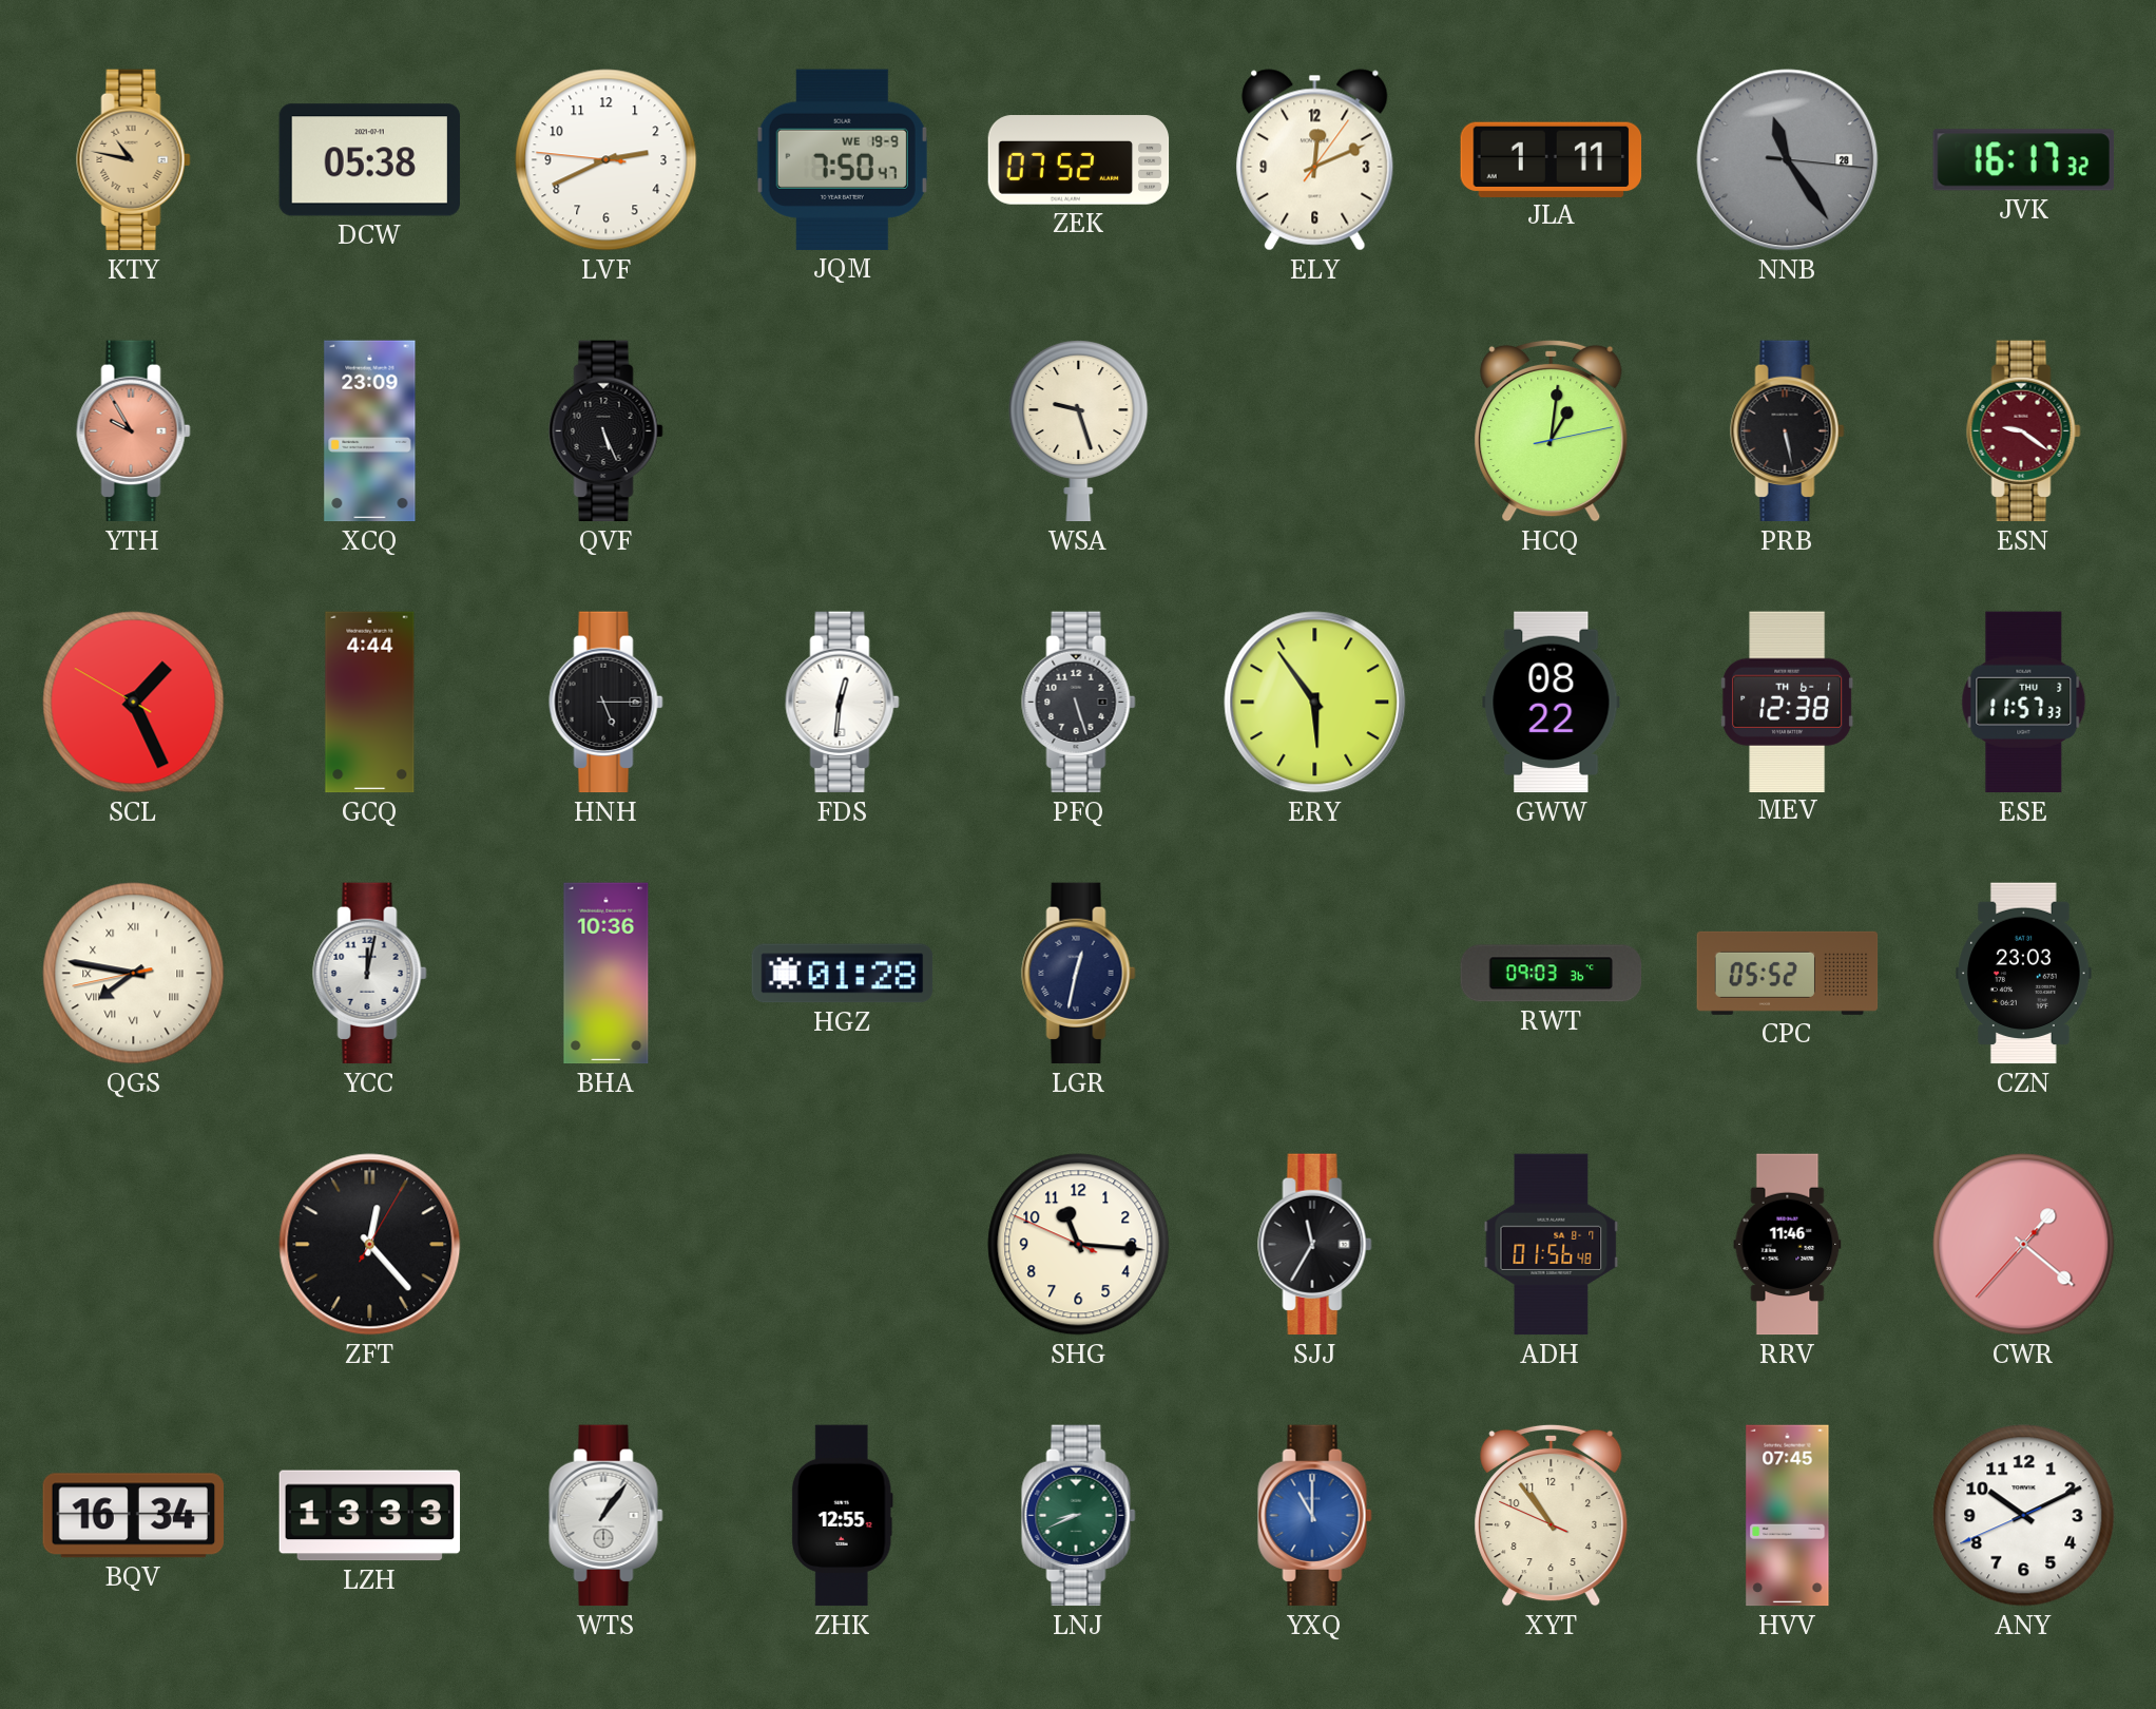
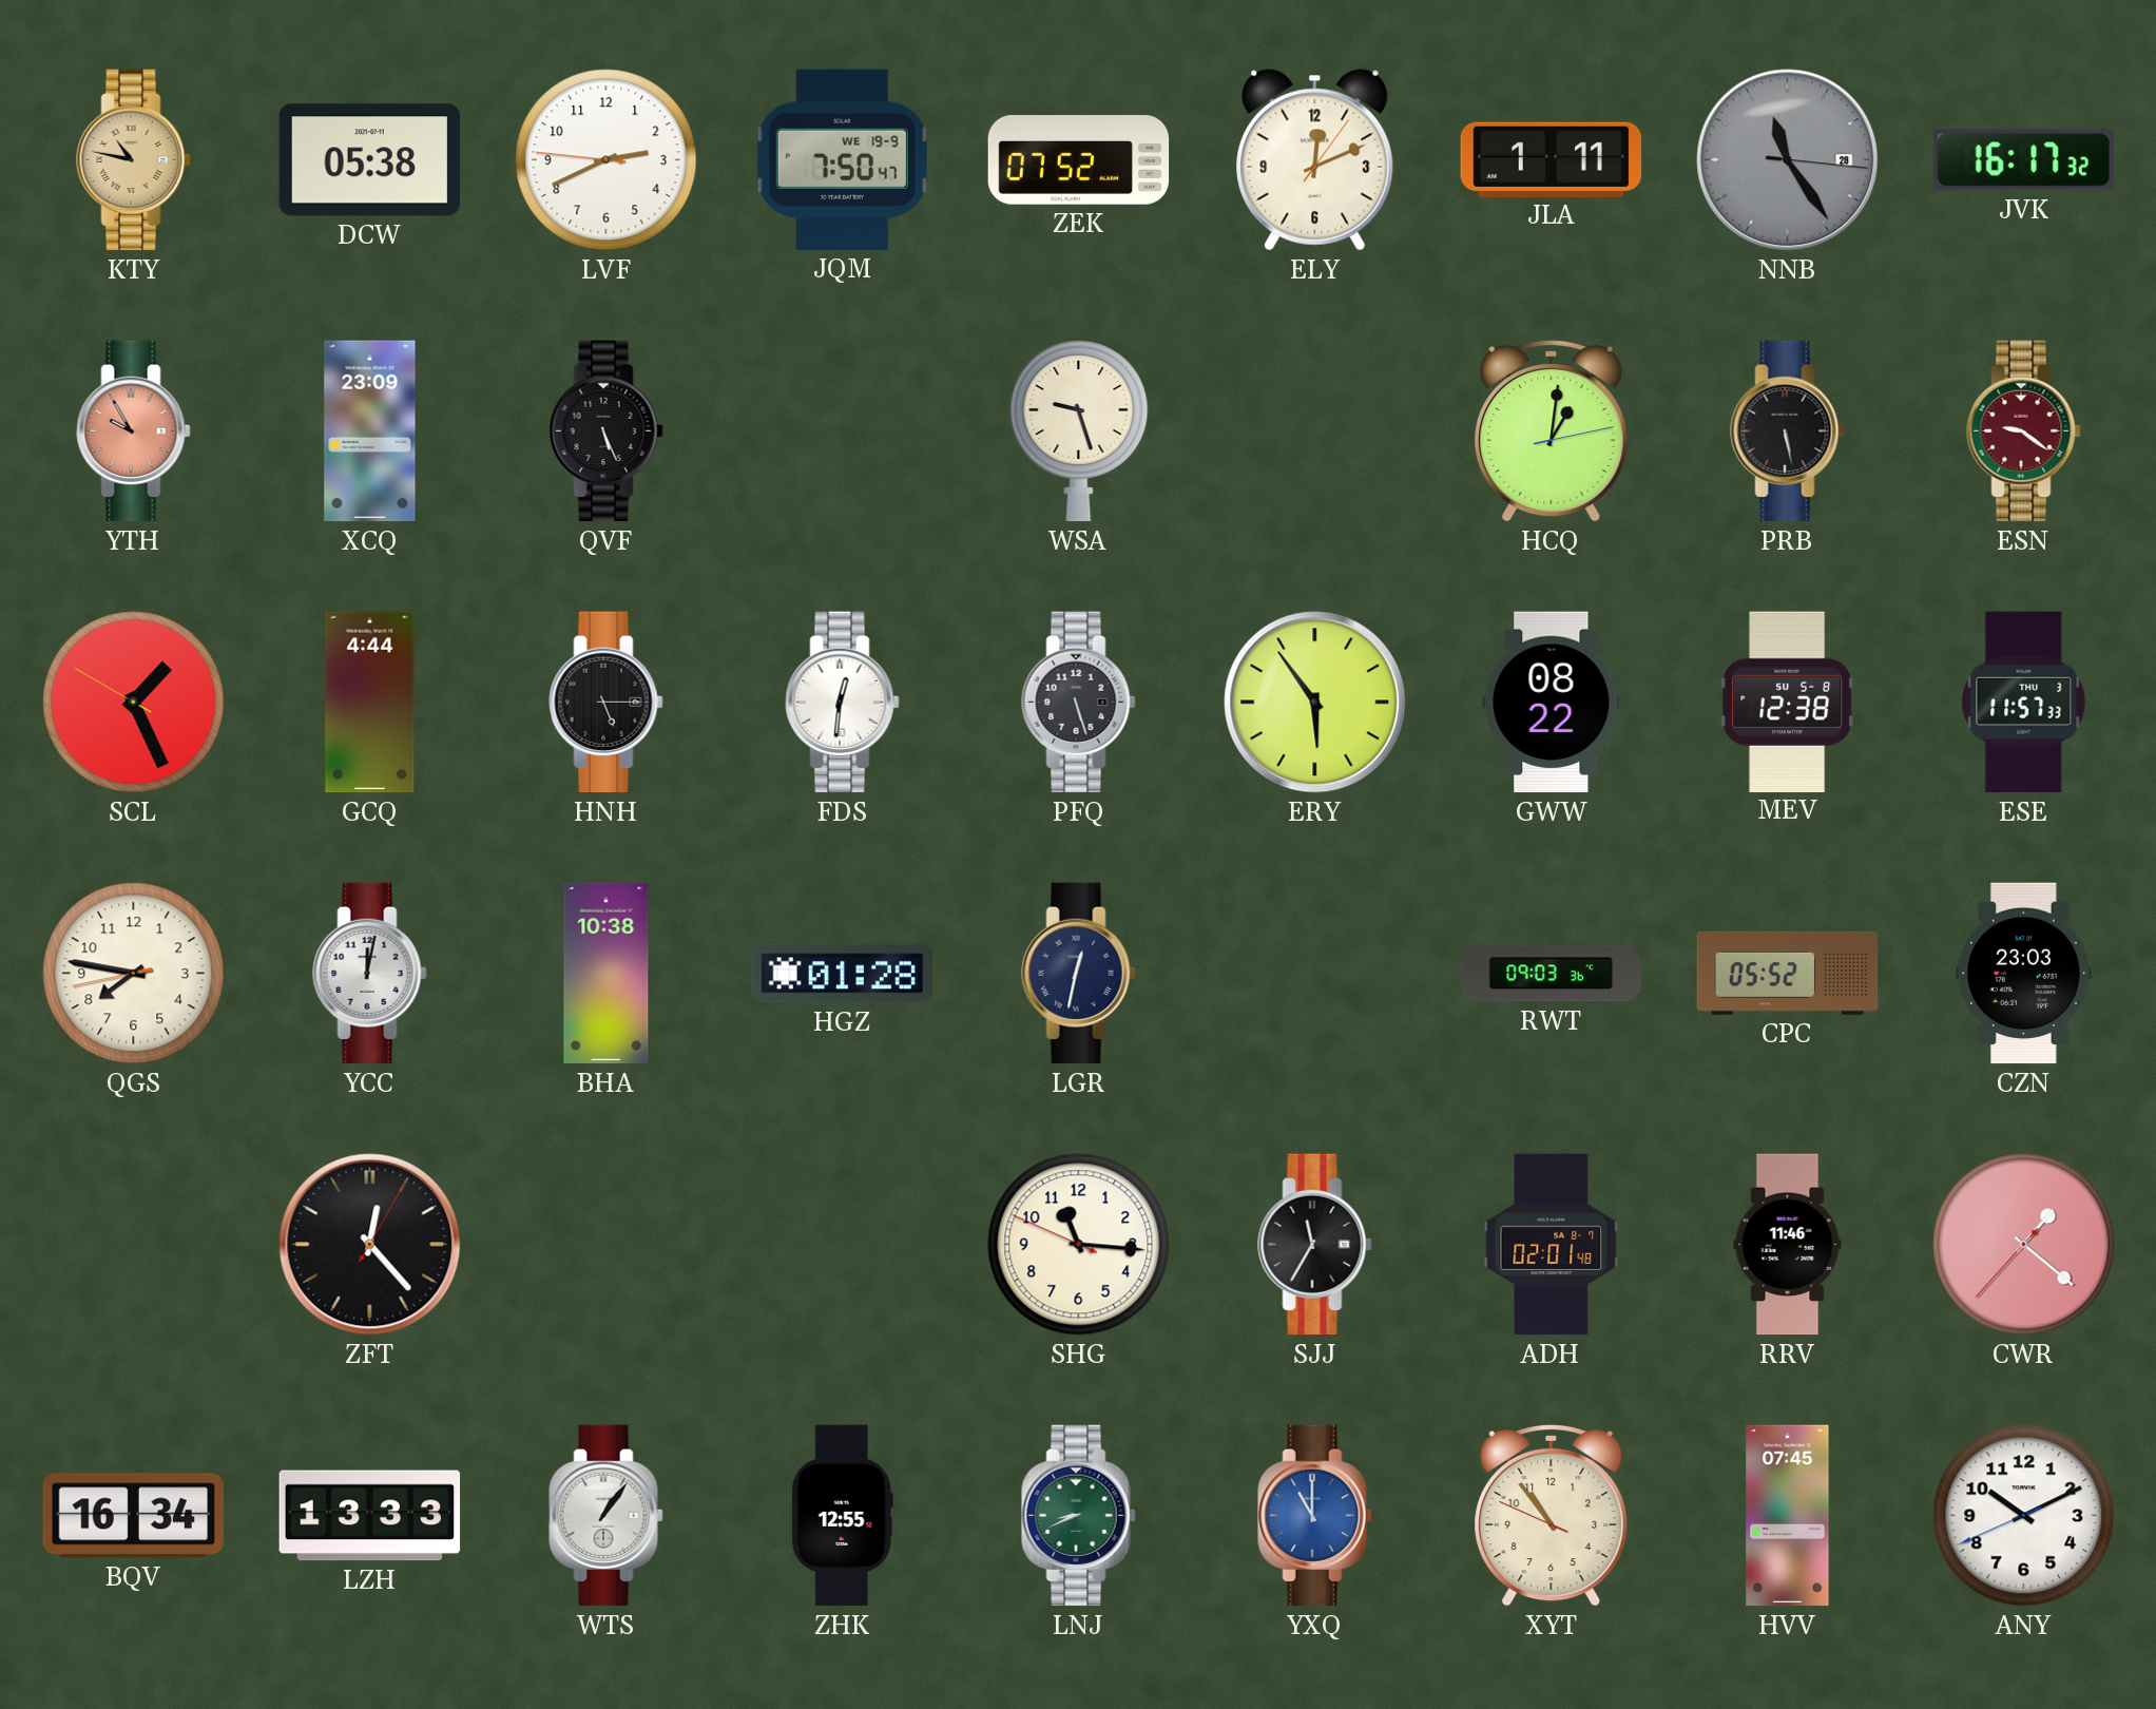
MEV date: TH 6-1 -> SU 5-8
QGS numerals: Roman -> Arabic
BHA: 10:36 -> 10:38
ADH: 01:56 -> 02:01
